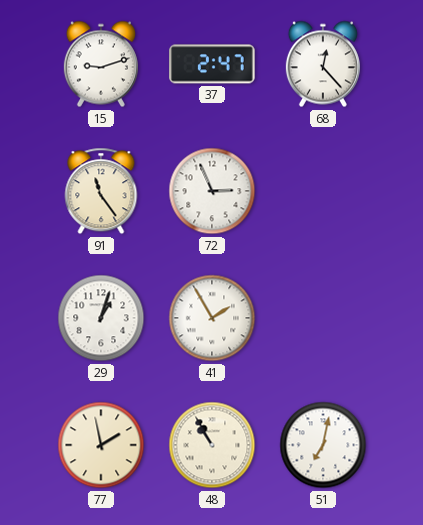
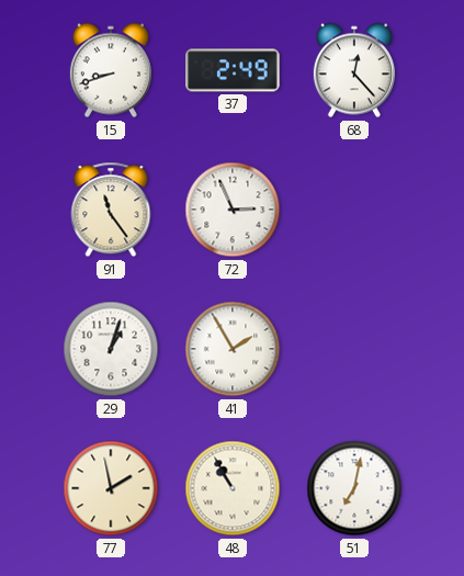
15: 9:12 -> 8:42
37: 2:47 -> 2:49
